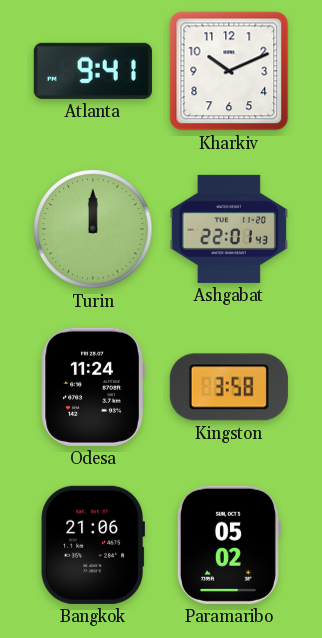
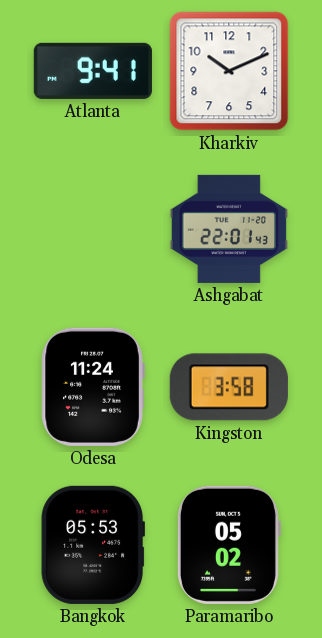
Turin: 12:00 -> none
Bangkok: 21:06 -> 05:53
